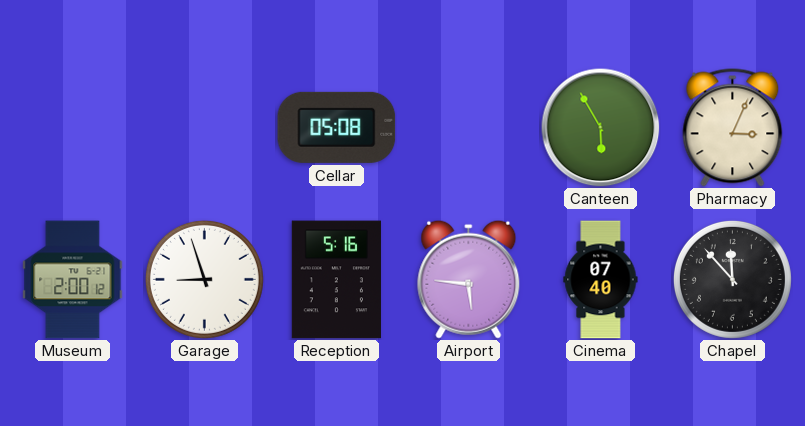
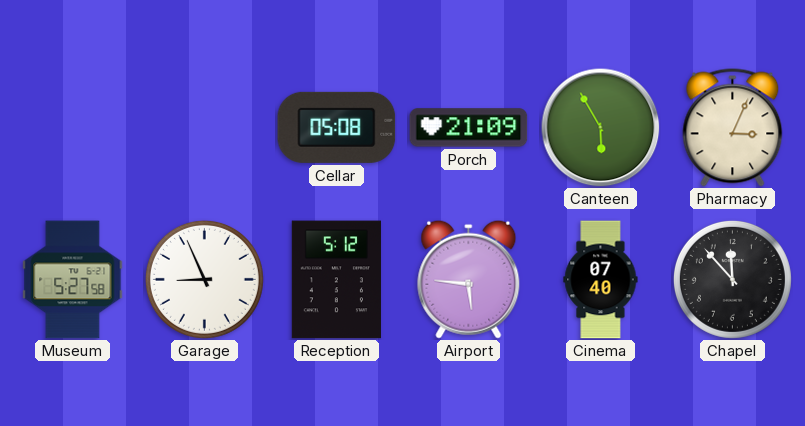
Porch: none -> 21:09
Museum: 2:00 -> 5:27
Garage: 8:57 -> 8:56
Reception: 5:16 -> 5:12
